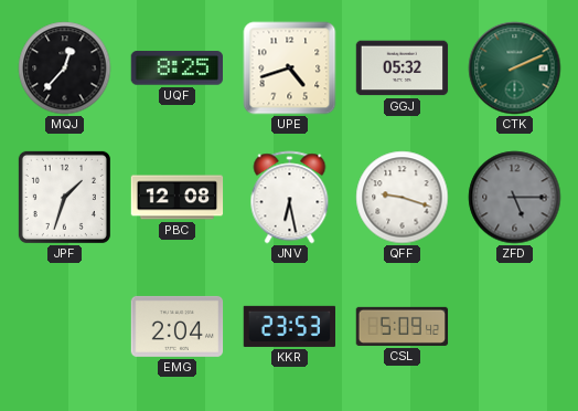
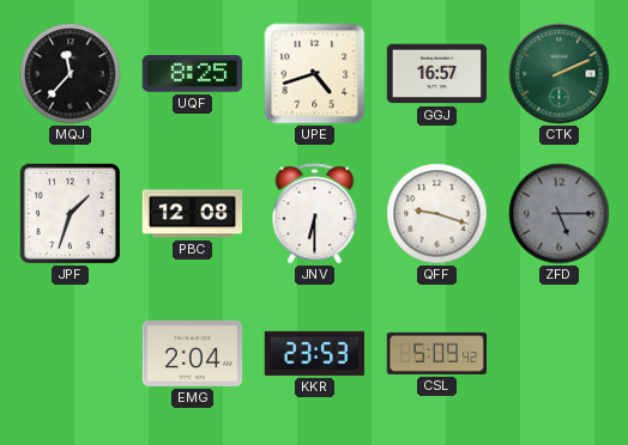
MQJ: 12:37 -> 11:37
GGJ: 05:32 -> 16:57
JNV: 6:28 -> 6:30
